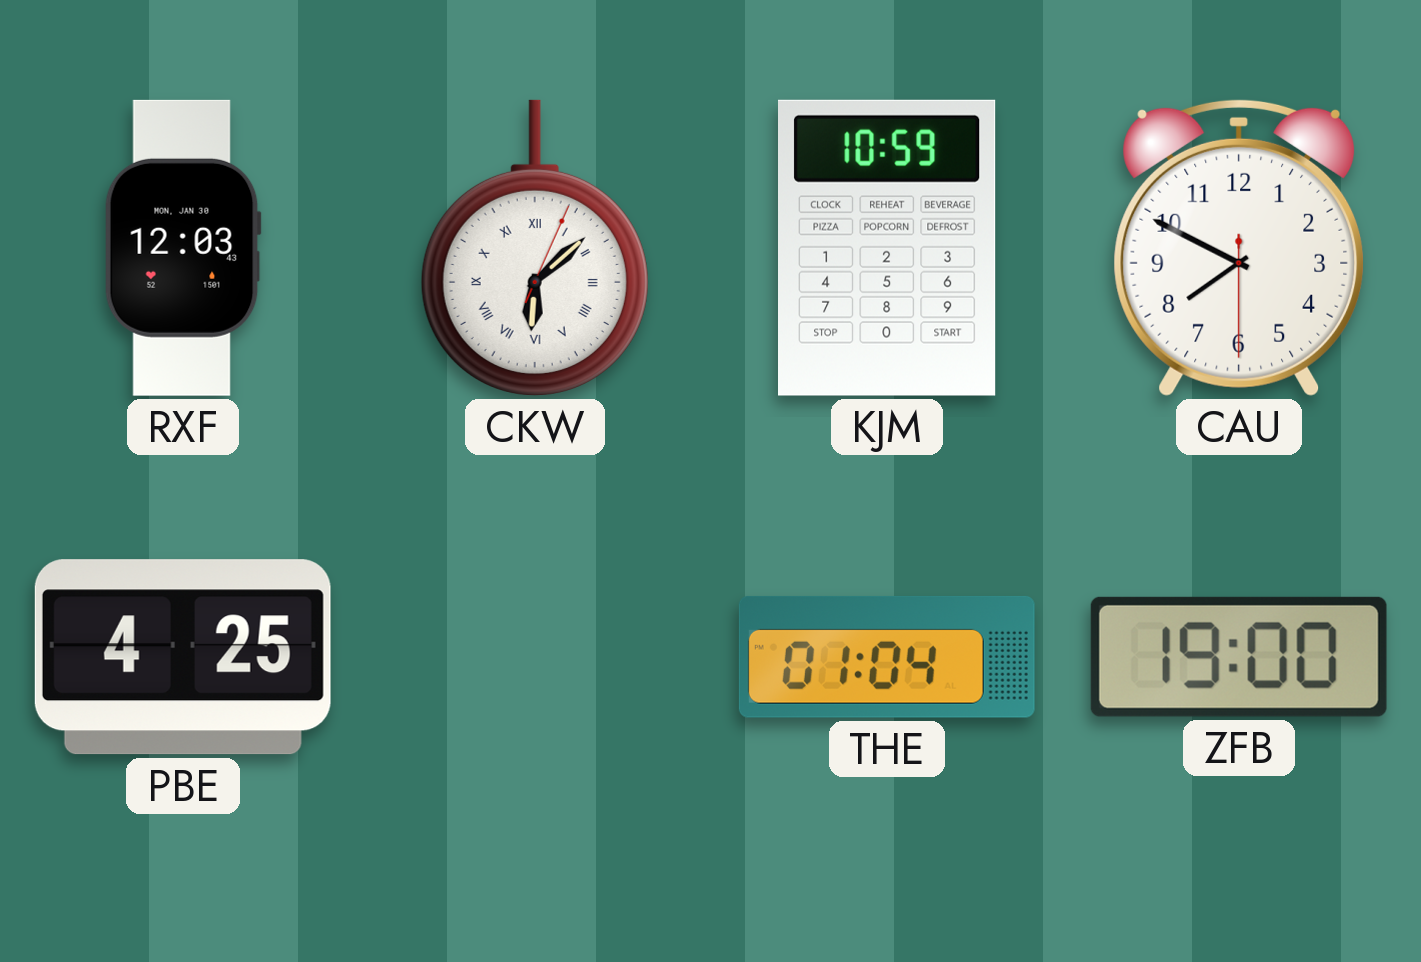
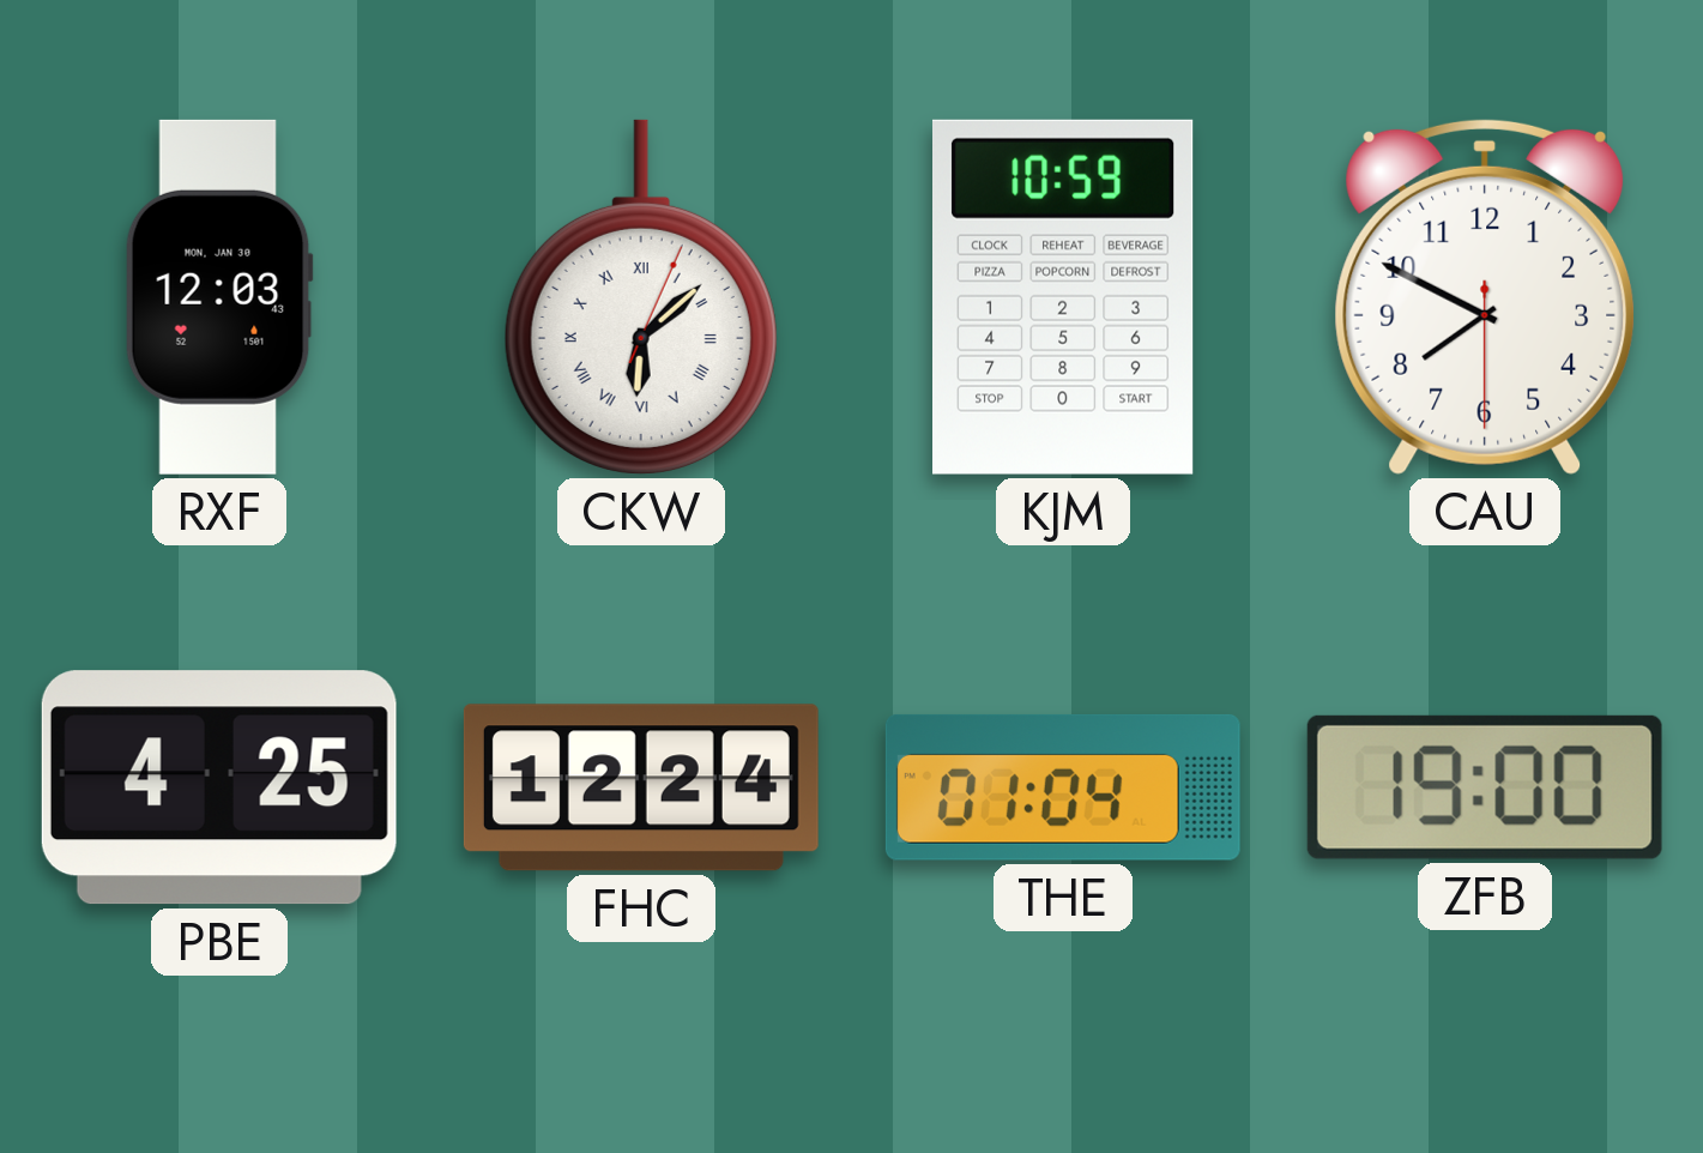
FHC: none -> 12:24
